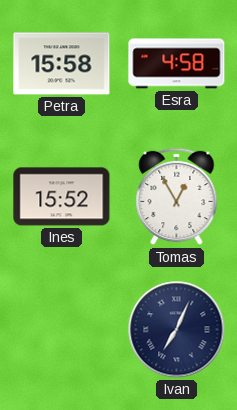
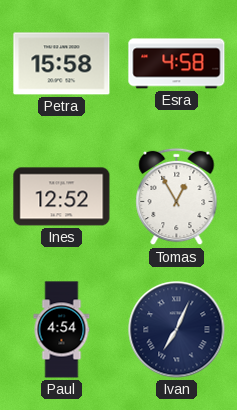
Ines: 15:52 -> 12:52
Paul: none -> 4:54
